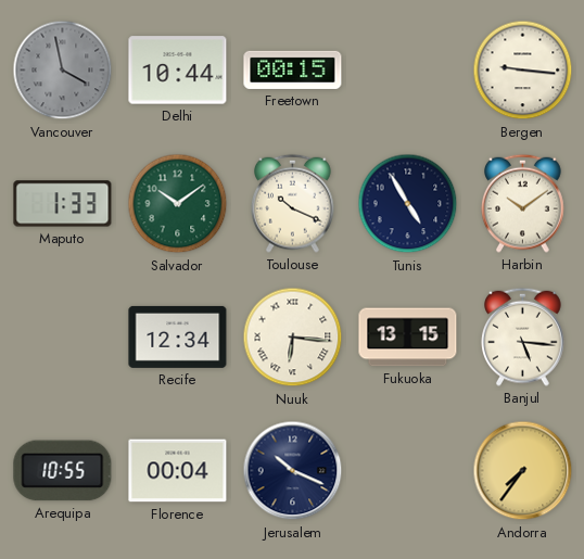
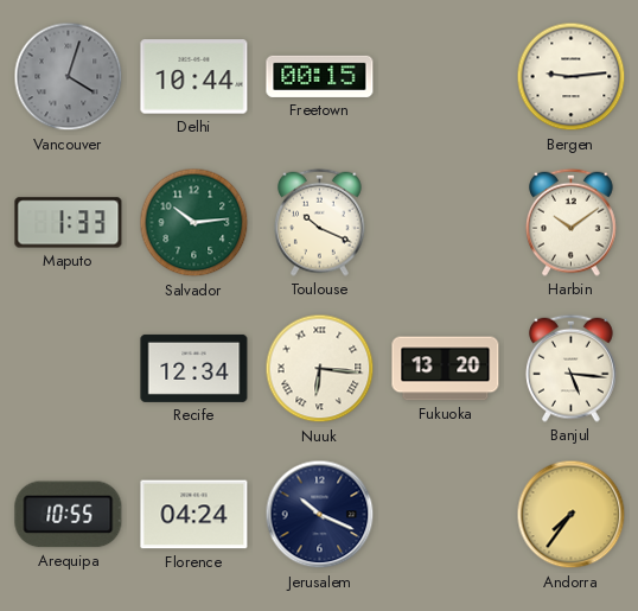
Vancouver: 3:58 -> 4:03
Bergen: 9:16 -> 9:14
Salvador: 10:09 -> 10:14
Tunis: 4:55 -> none
Fukuoka: 13:15 -> 13:20
Florence: 00:04 -> 04:24
